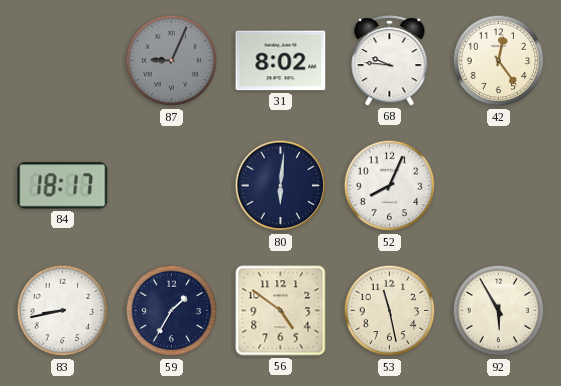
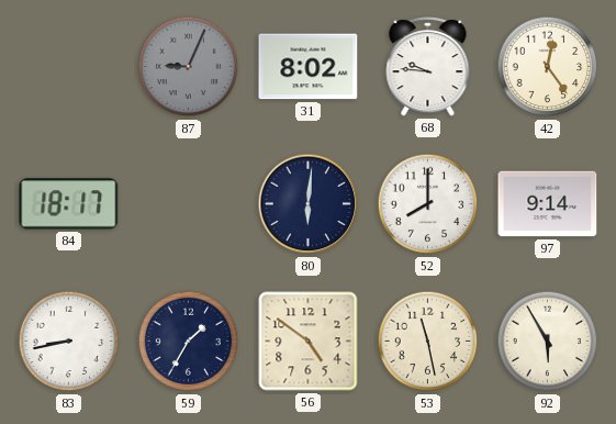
52: 8:04 -> 8:00
97: none -> 9:14
